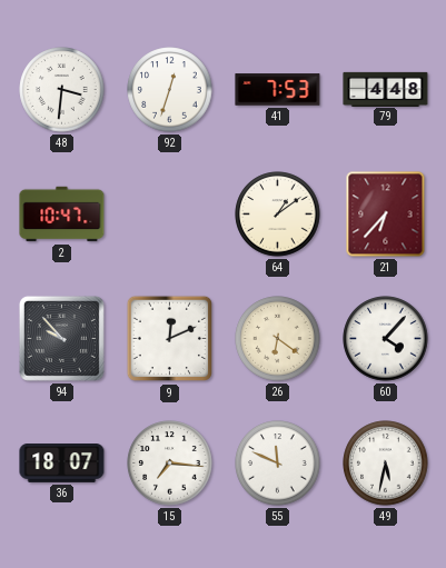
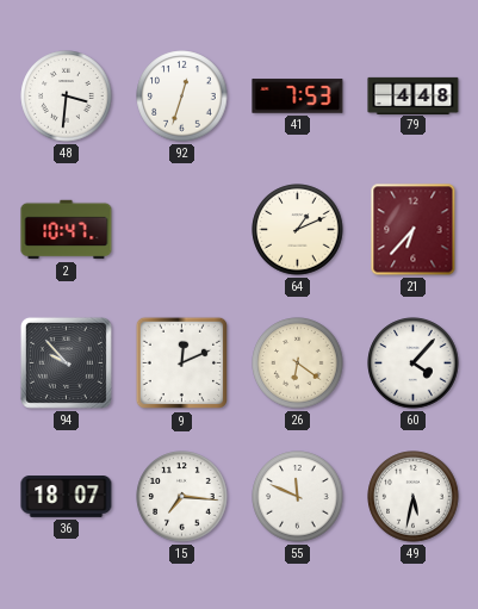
64: 1:09 -> 1:11
